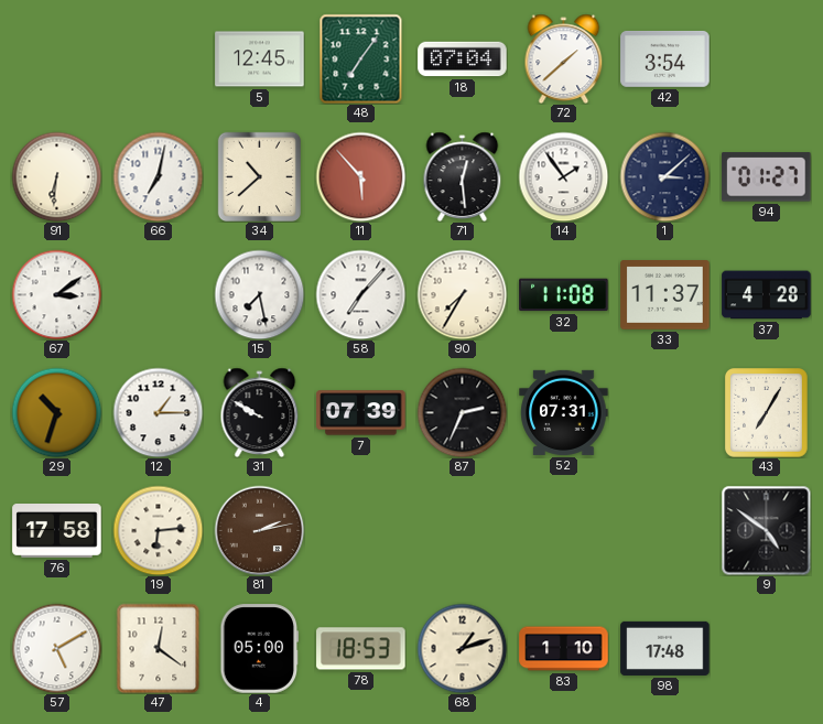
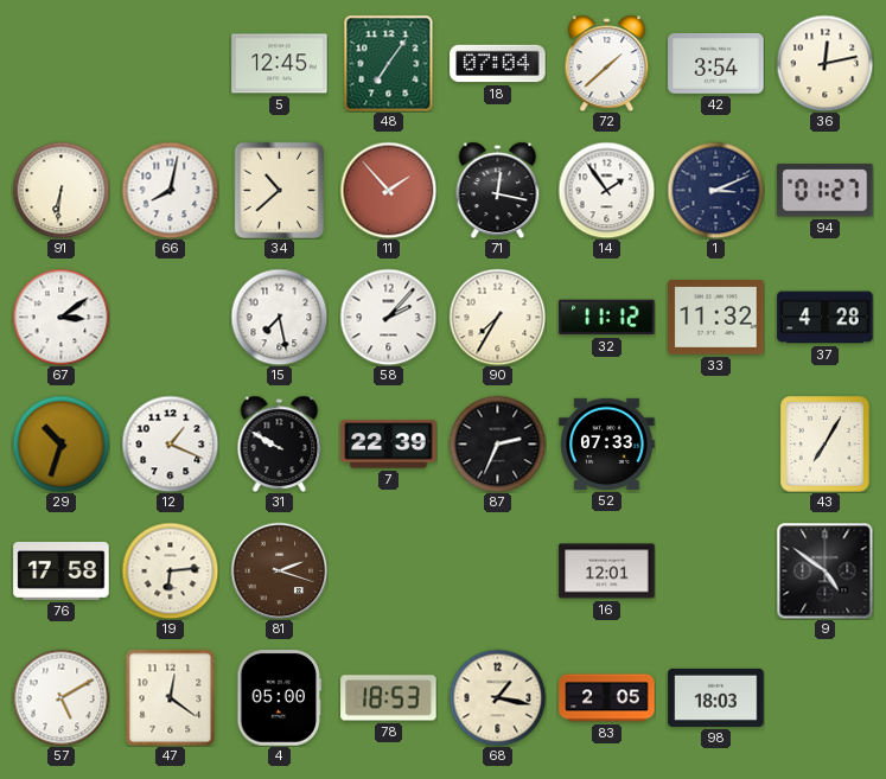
36: none -> 12:13
66: 7:02 -> 8:02
11: 5:53 -> 1:53
71: 12:29 -> 12:17
1: 3:08 -> 3:11
58: 7:07 -> 2:07
32: 11:08 -> 11:12
33: 11:37 -> 11:32
12: 1:15 -> 1:19
7: 07:39 -> 22:39
52: 07:31 -> 07:33
81: 2:13 -> 2:18
16: none -> 12:01
68: 1:12 -> 1:17
83: 1:10 -> 2:05
98: 17:48 -> 18:03
